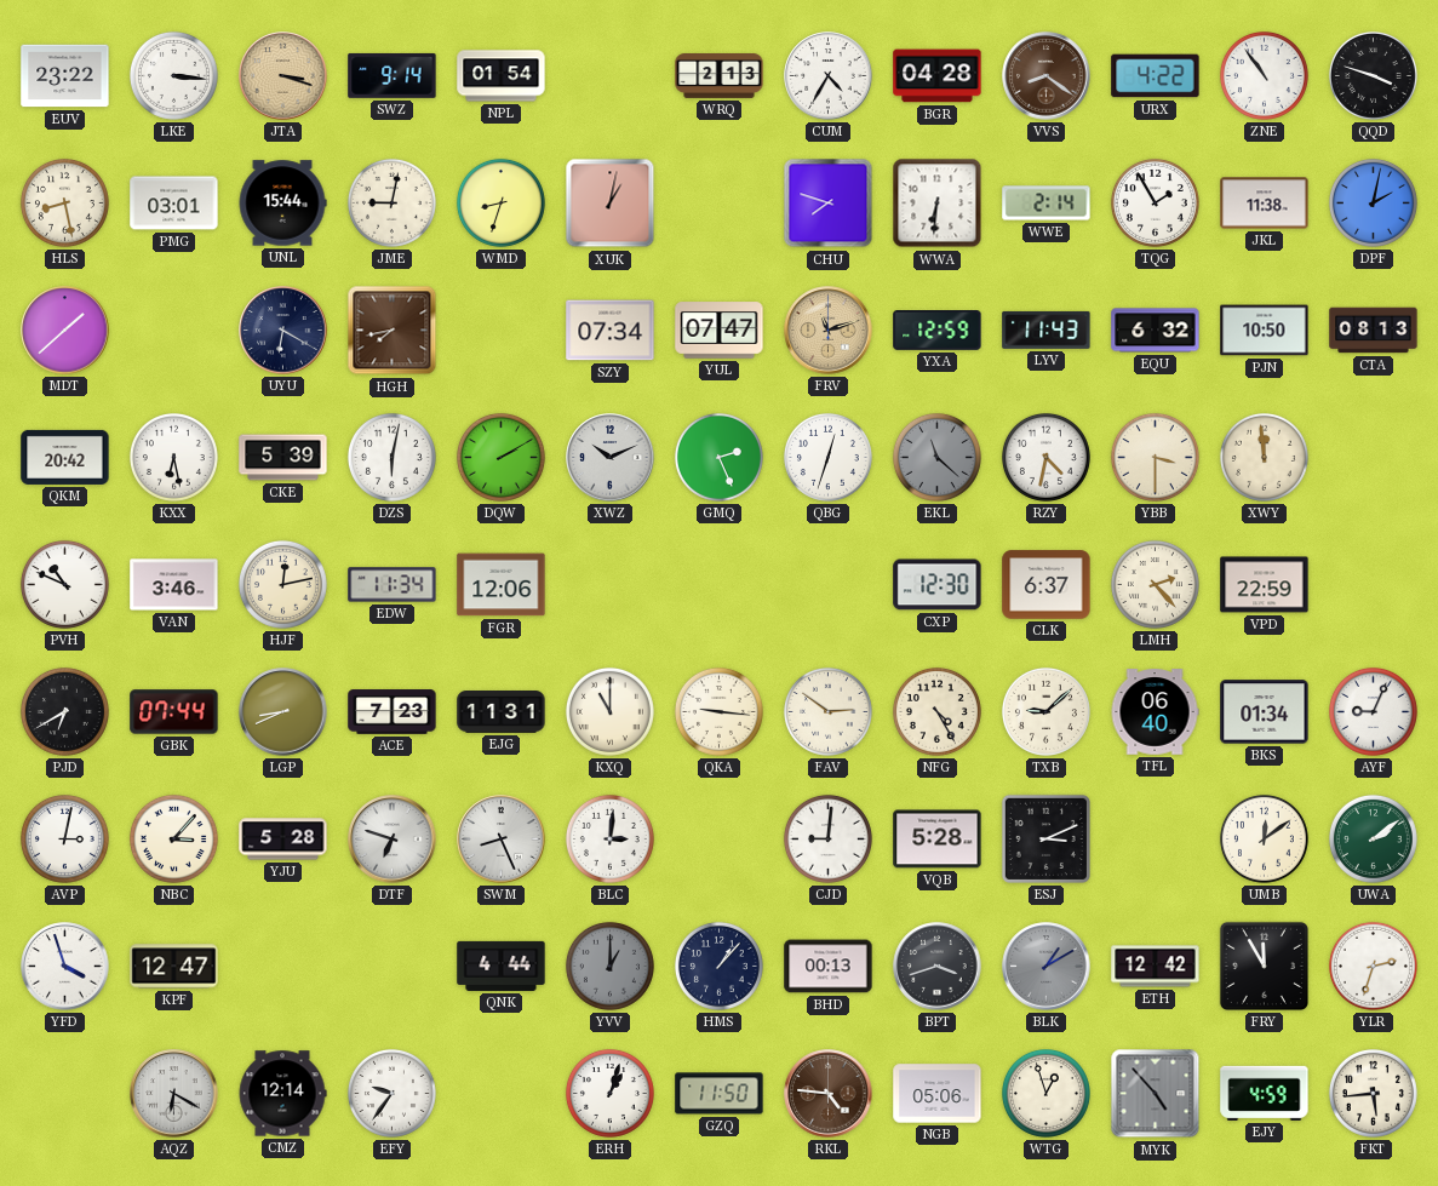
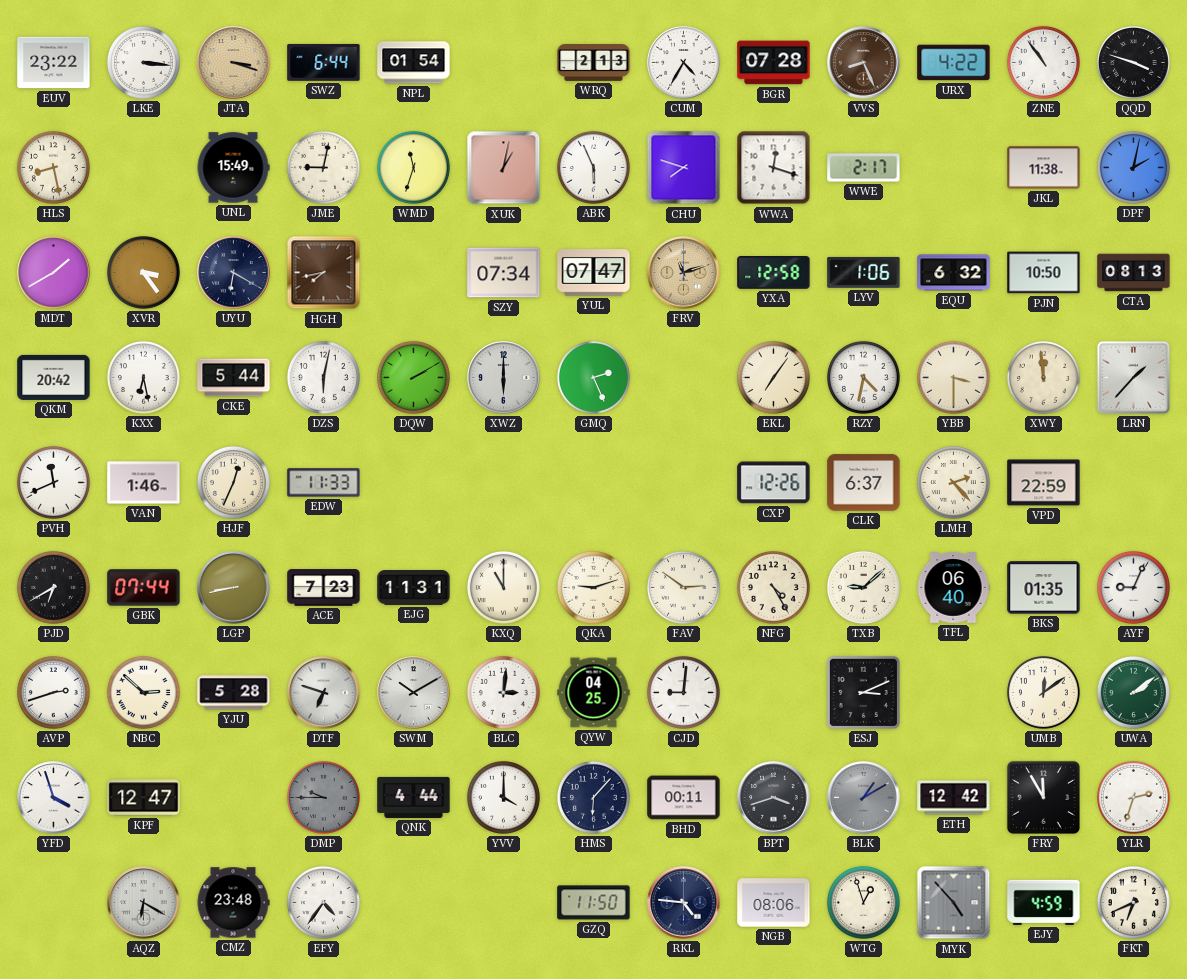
SWZ: 9:14 -> 6:44
BGR: 04:28 -> 07:28
VVS: 8:21 -> 8:26
PMG: 03:01 -> none
UNL: 15:44 -> 15:49
WMD: 8:33 -> 11:33
ABK: none -> 5:56
WWA: 6:31 -> 12:18
WWE: 2:14 -> 2:17
TQG: 1:55 -> none
MDT: 1:38 -> 1:40
XVR: none -> 3:24
YXA: 12:59 -> 12:58
LYV: 11:43 -> 1:06
CKE: 5:39 -> 5:44
XWZ: 10:11 -> 6:00
QBG: 12:33 -> none
EKL: 11:22 -> 7:06
EKL dial: grey -> cream
LRN: none -> 1:37
PVH: 10:49 -> 11:41
VAN: 3:46 -> 1:46
HJF: 12:13 -> 12:34
EDW: 11:34 -> 11:33
FGR: 12:06 -> none
CXP: 12:30 -> 12:26
LGP: 8:41 -> 8:43
QKA: 9:16 -> 9:12
BKS: 01:34 -> 01:35
AVP: 3:02 -> 2:42
NBC: 3:07 -> 2:52
SWM: 8:26 -> 10:10
QYW: none -> 04:25
VQB: 5:28 -> none
DMP: none -> 9:45
YVV: 1:00 -> 4:00
YVV dial: grey -> white
HMS: 1:07 -> 6:07
BHD: 00:13 -> 00:11
CMZ: 12:14 -> 23:48
EFY: 9:36 -> 4:36
ERH: 1:03 -> none
RKL dial: brown -> navy
NGB: 05:06 -> 08:06
FKT: 5:44 -> 6:41
